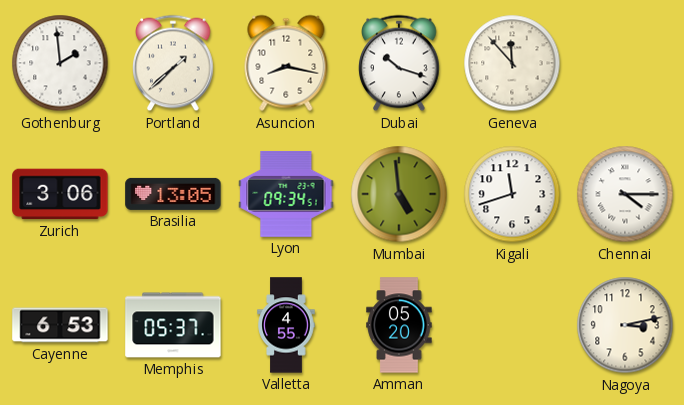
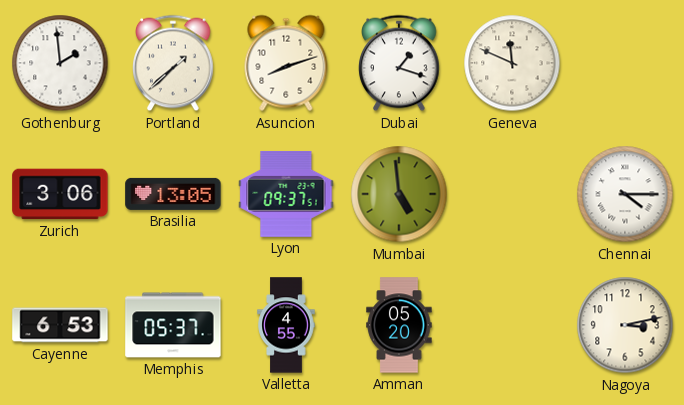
Asuncion: 8:17 -> 8:12
Dubai: 10:18 -> 1:18
Geneva: 11:53 -> 11:49
Lyon: 09:34 -> 09:37
Kigali: 11:42 -> none
